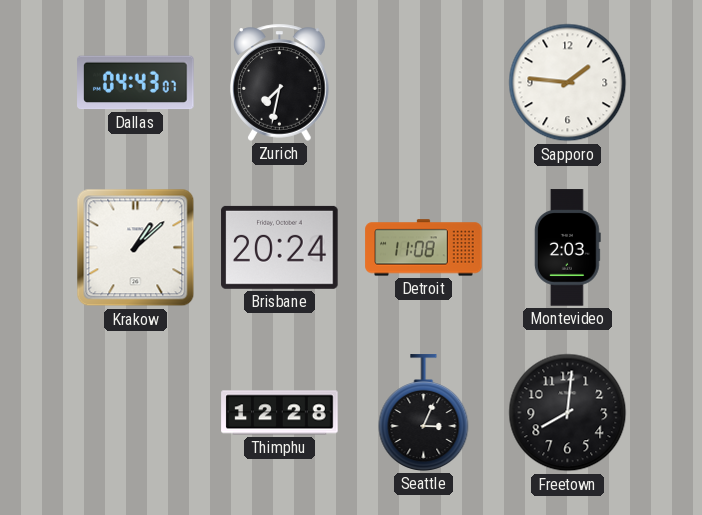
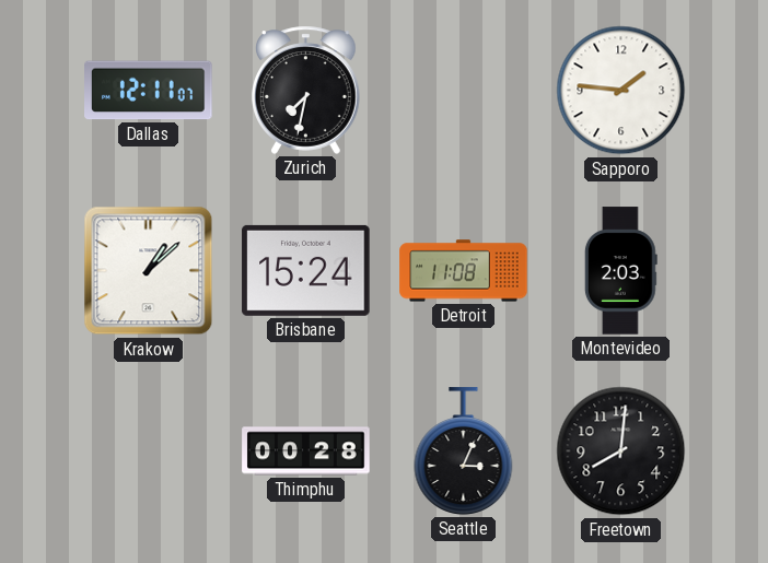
Dallas: 04:43 -> 12:11
Brisbane: 20:24 -> 15:24
Thimphu: 12:28 -> 00:28
